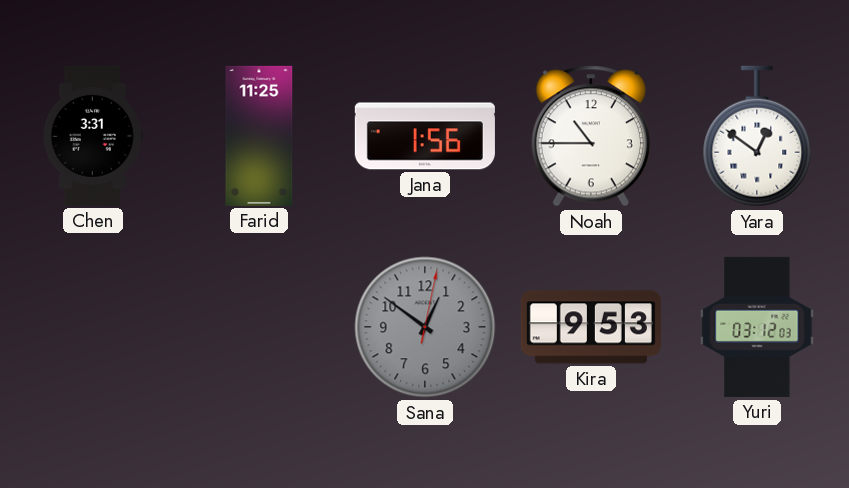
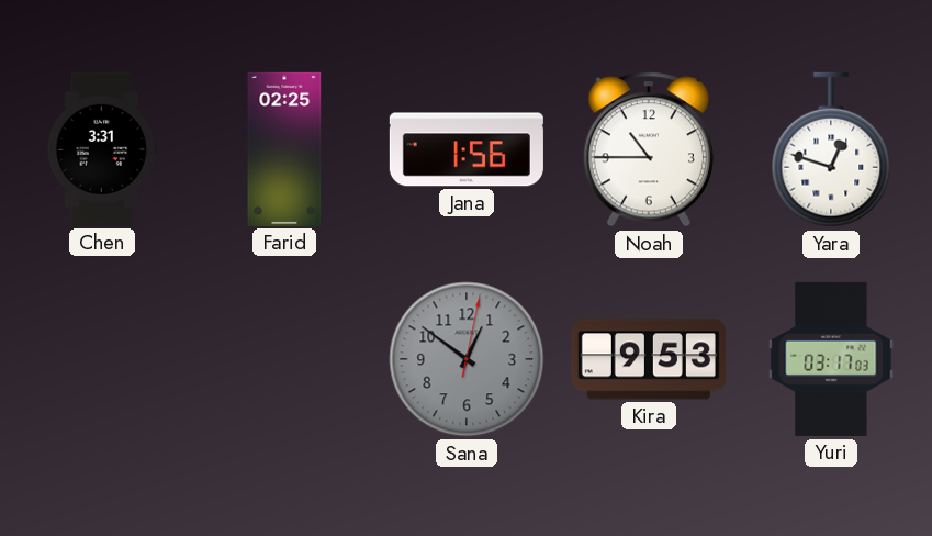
Farid: 11:25 -> 02:25
Yara: 12:51 -> 12:48
Yuri: 03:12 -> 03:17
